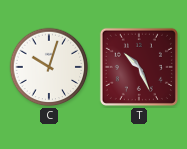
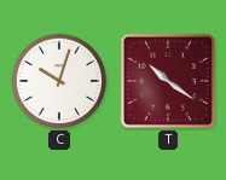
T: 10:26 -> 10:21
